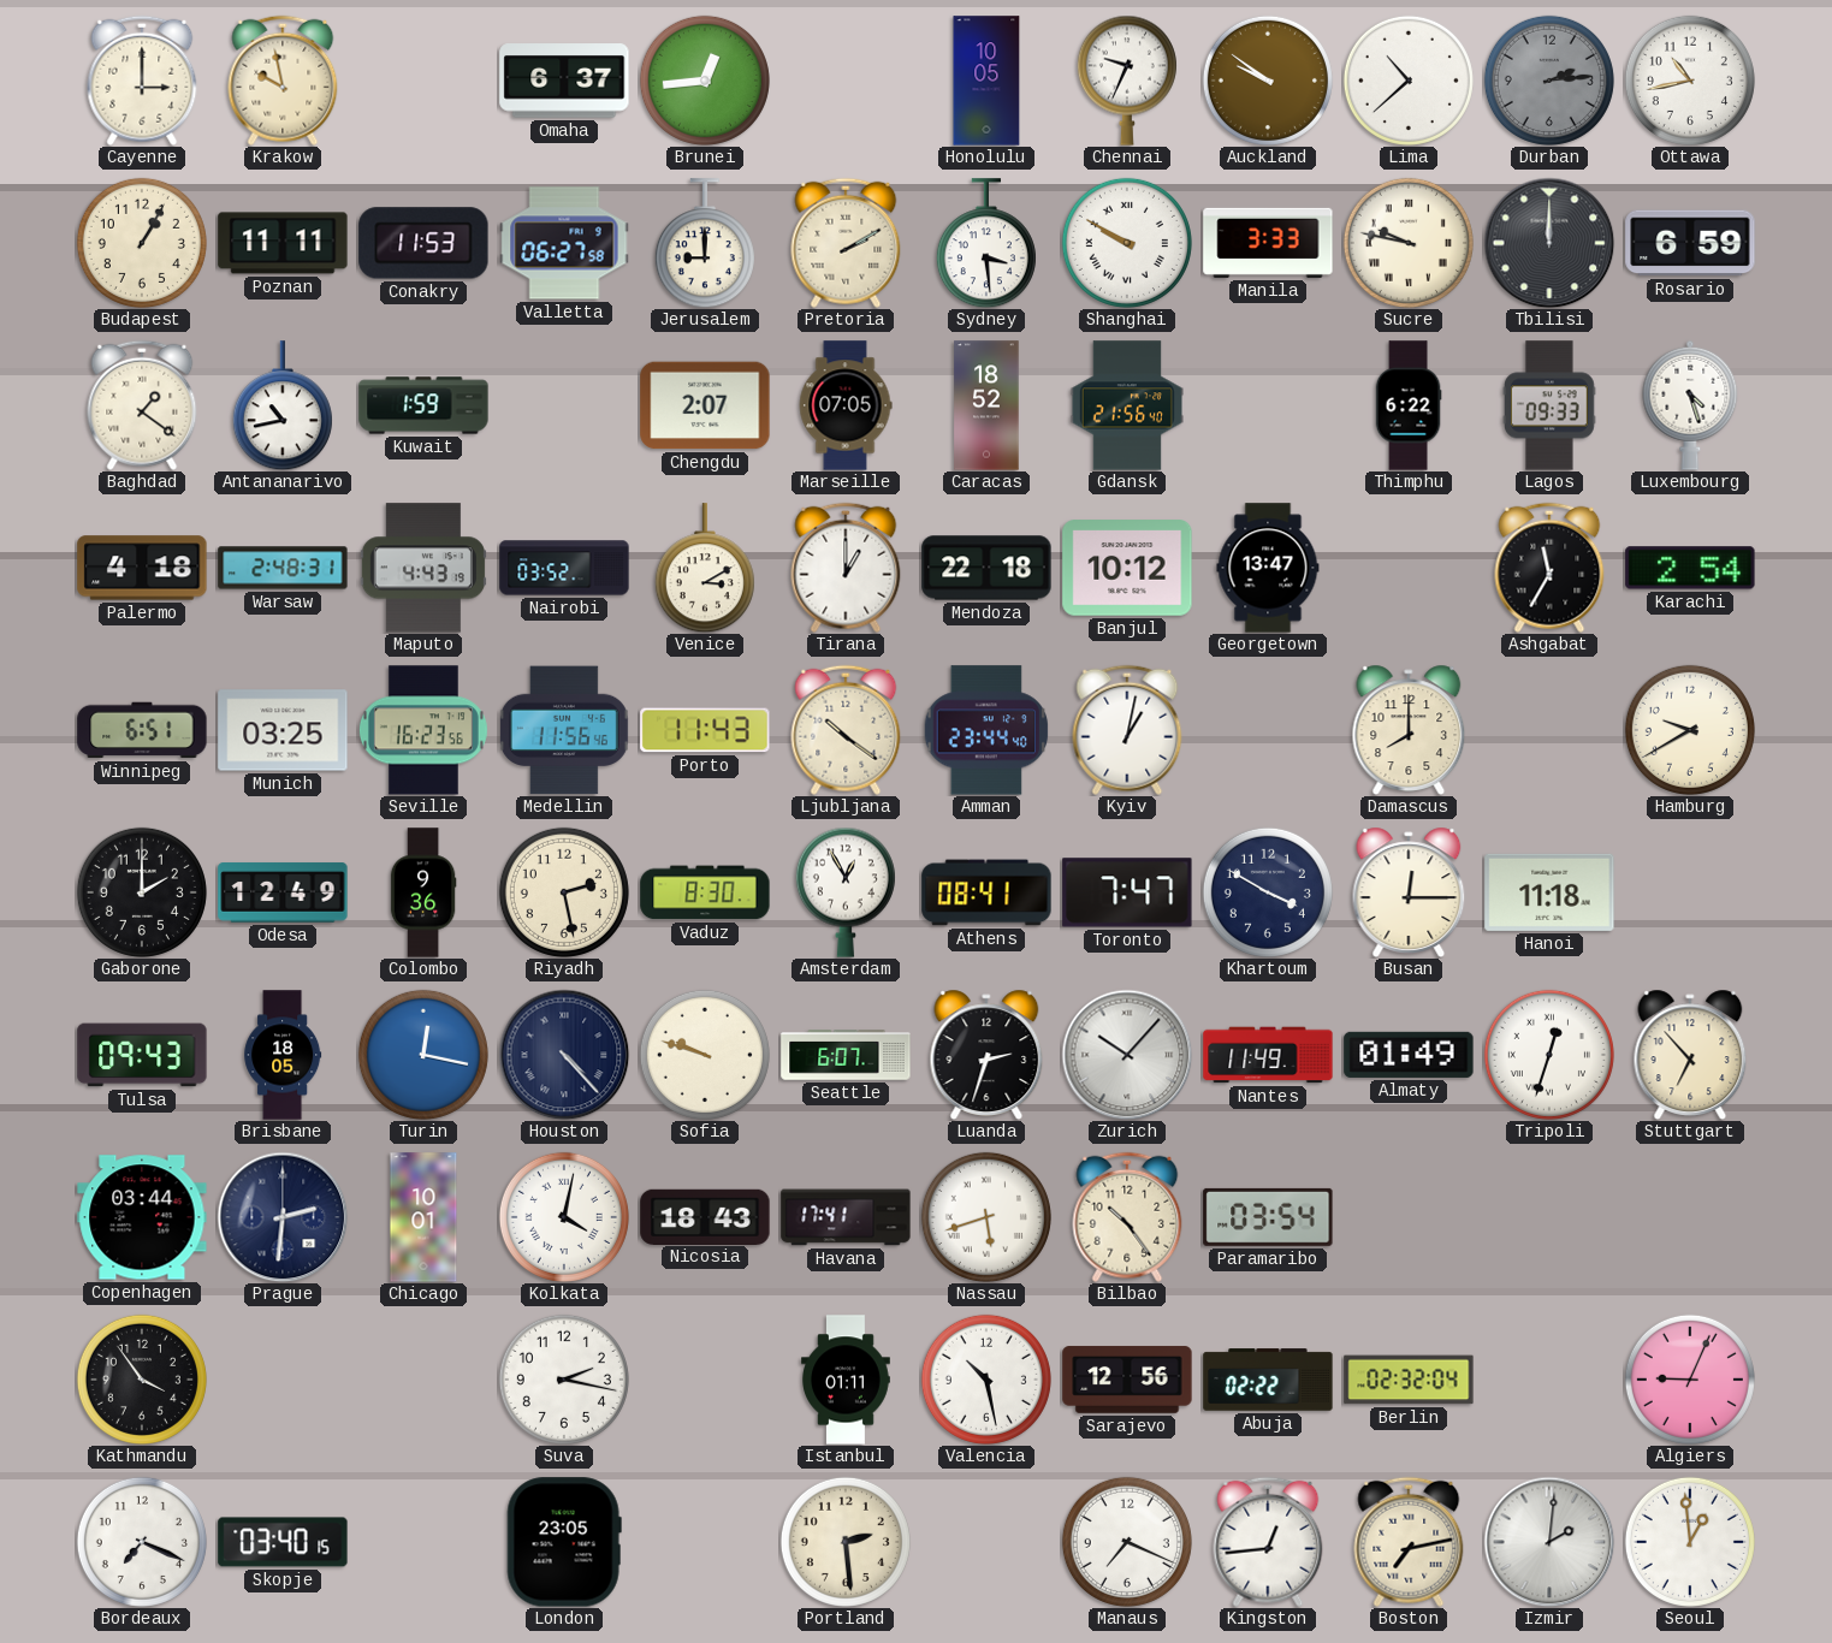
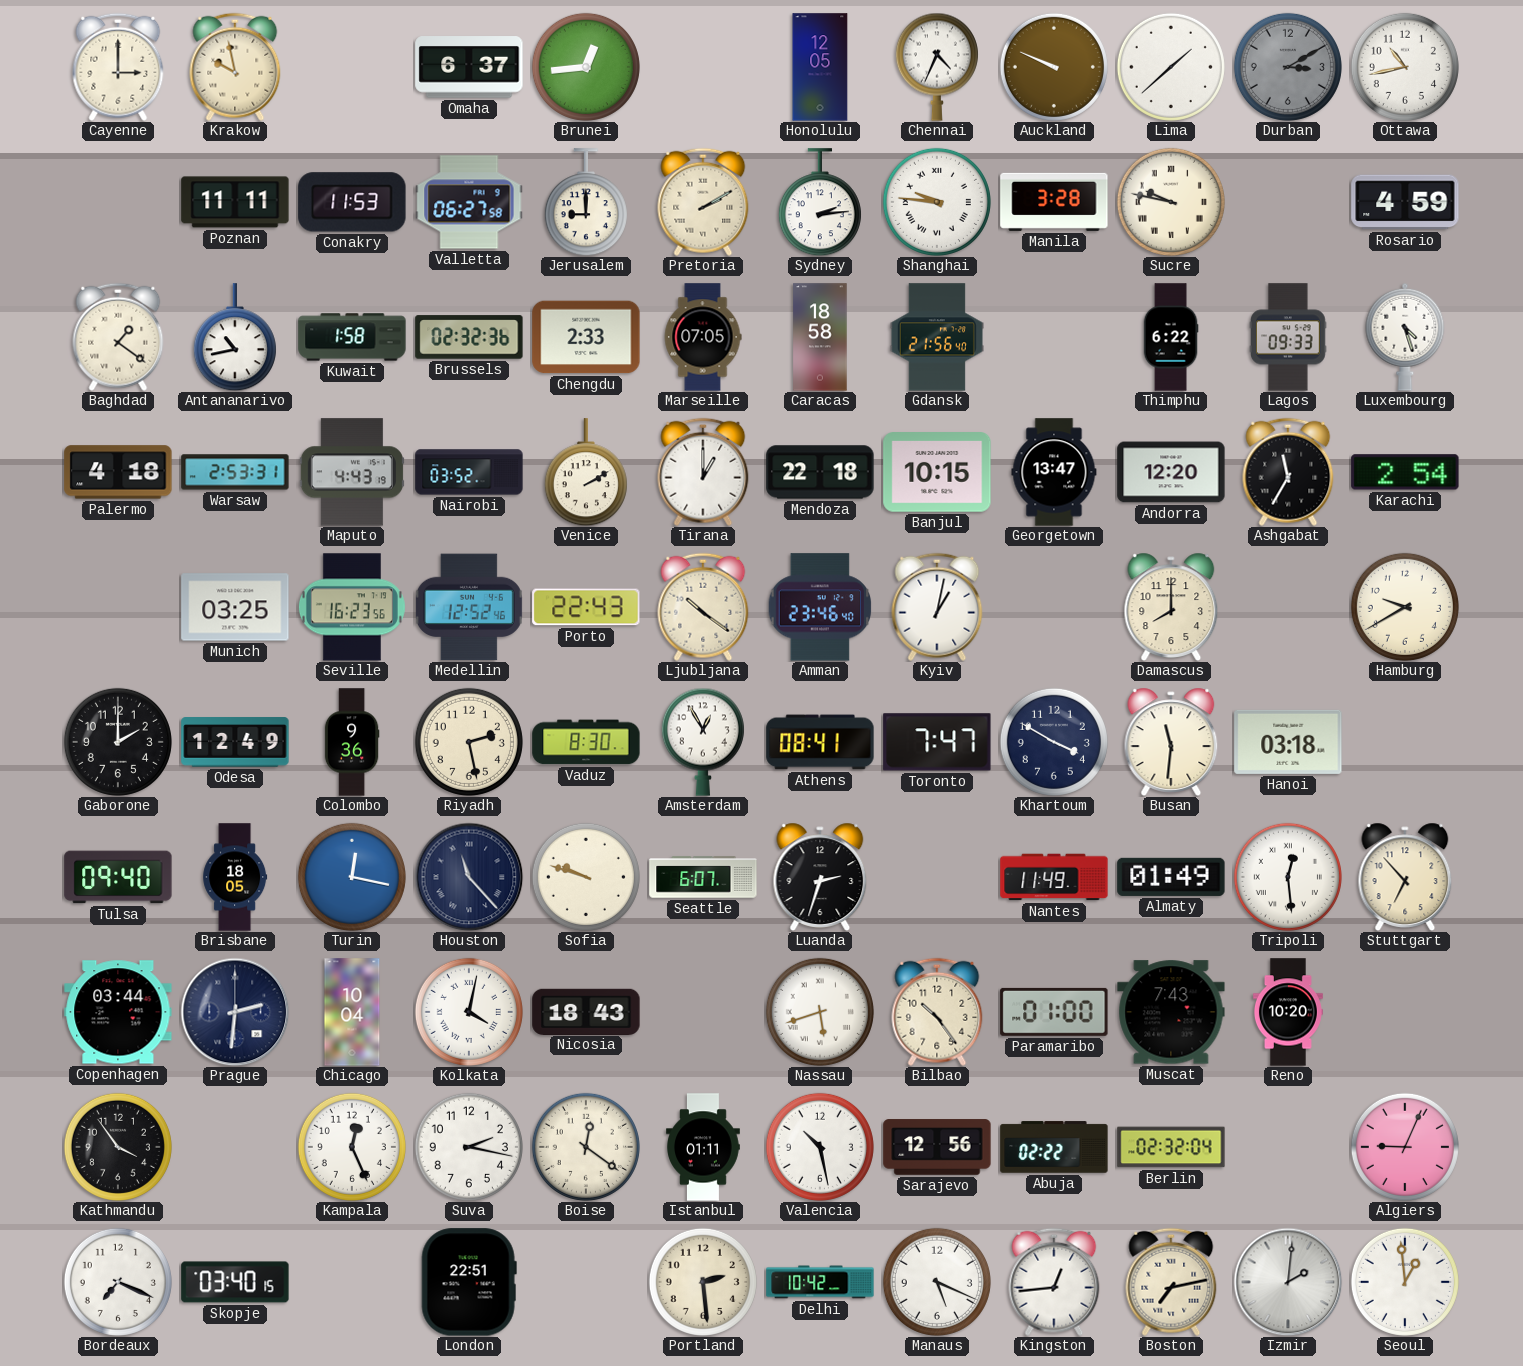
Honolulu: 10:05 -> 12:05
Chennai: 9:34 -> 4:34
Auckland: 9:51 -> 9:49
Lima: 10:38 -> 1:38
Durban: 2:14 -> 3:10
Budapest: 1:05 -> none
Sydney: 3:29 -> 2:14
Shanghai: 9:50 -> 9:46
Manila: 3:33 -> 3:28
Tbilisi: 12:00 -> none
Rosario: 6:59 -> 4:59
Kuwait: 1:59 -> 1:58
Brussels: none -> 02:32
Chengdu: 2:07 -> 2:33
Caracas: 18:52 -> 18:58
Warsaw: 2:48 -> 2:53
Venice: 3:10 -> 2:10
Banjul: 10:12 -> 10:15
Andorra: none -> 12:20
Winnipeg: 6:51 -> none
Medellin: 11:56 -> 12:52
Porto: 11:43 -> 22:43
Amman: 23:44 -> 23:46
Busan: 12:15 -> 11:31
Hanoi: 11:18 -> 03:18
Tulsa: 09:43 -> 09:40
Houston: 4:23 -> 11:23
Zurich: 10:07 -> none
Tripoli: 12:33 -> 12:29
Chicago: 10:01 -> 10:04
Havana: 17:41 -> none
Paramaribo: 03:54 -> 01:00
Muscat: none -> 7:43
Reno: none -> 10:20
Kampala: none -> 12:26
Boise: none -> 12:21
London: 23:05 -> 22:51
Delhi: none -> 10:42
Manaus: 7:19 -> 5:19
